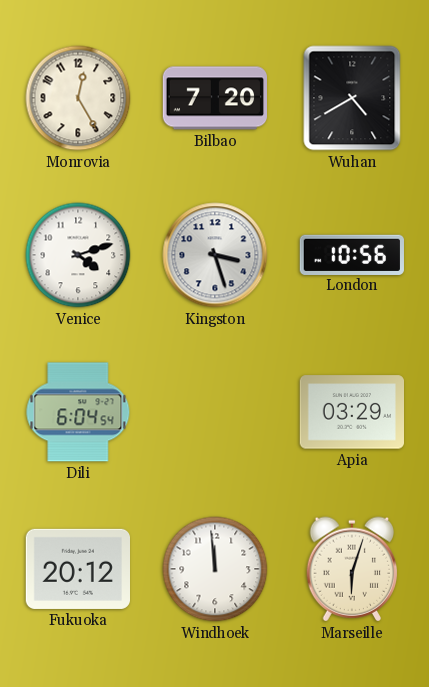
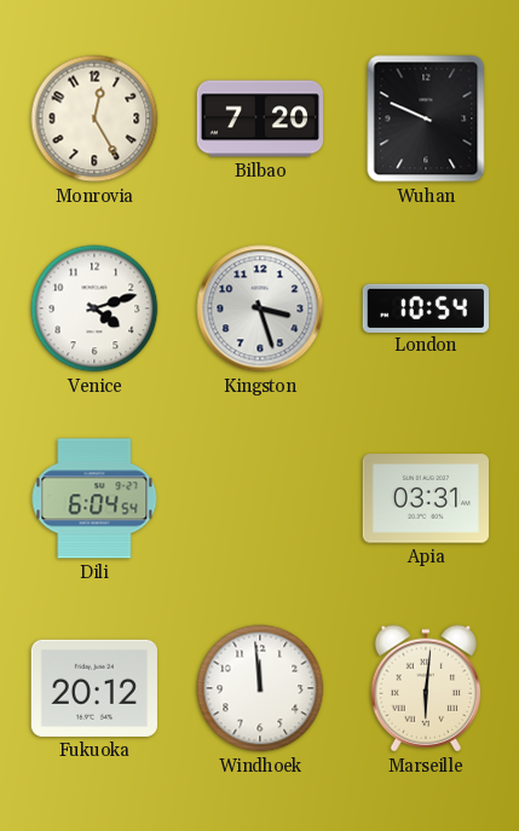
Wuhan: 4:40 -> 9:49
London: 10:56 -> 10:54
Apia: 03:29 -> 03:31
Marseille: 6:03 -> 6:01
